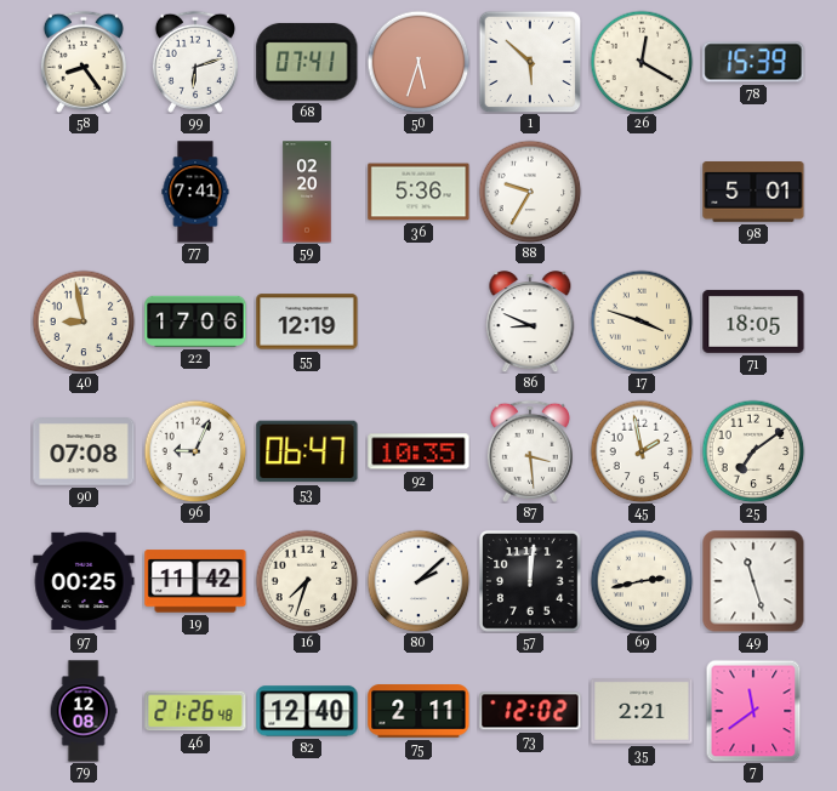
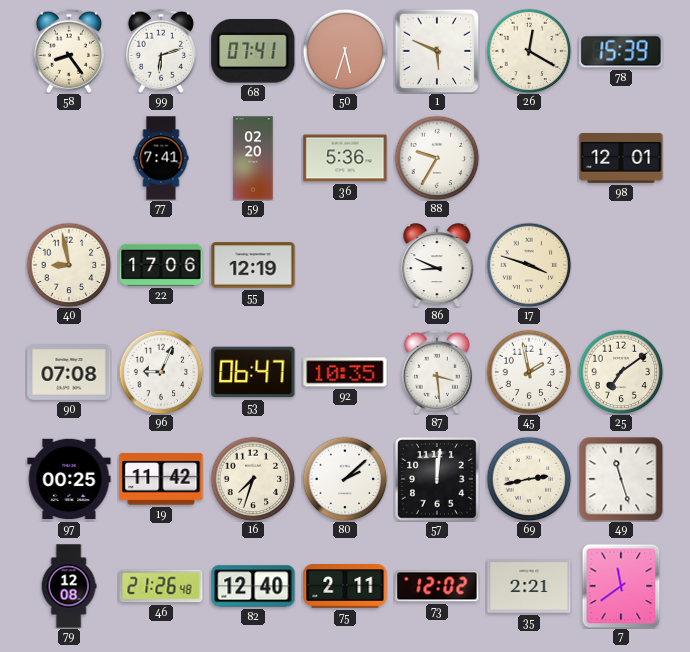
1: 5:52 -> 5:49
98: 5:01 -> 12:01
71: 18:05 -> none
